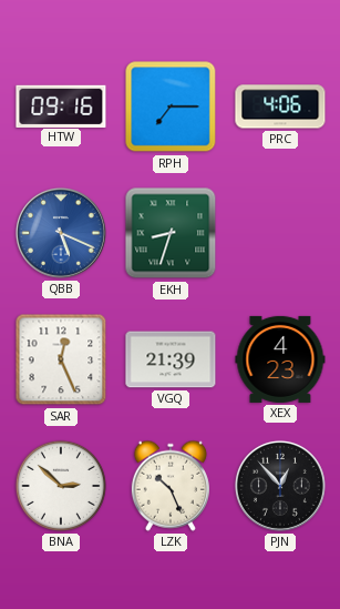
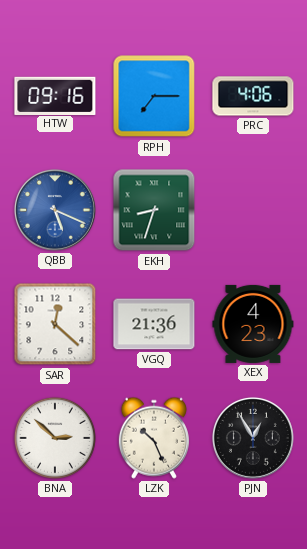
SAR: 12:26 -> 12:22
VGQ: 21:39 -> 21:36
PJN: 12:53 -> 12:55
